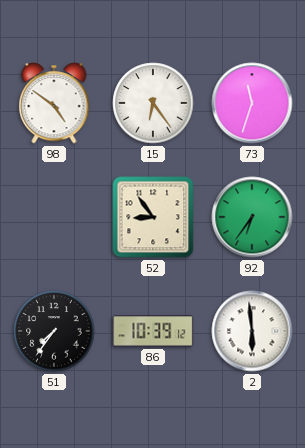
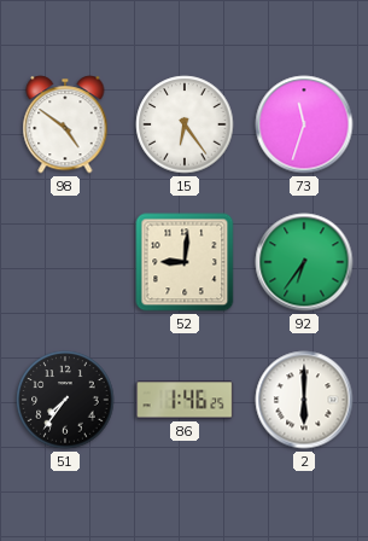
52: 8:54 -> 9:01
86: 10:39 -> 1:46
2: 5:59 -> 6:00
